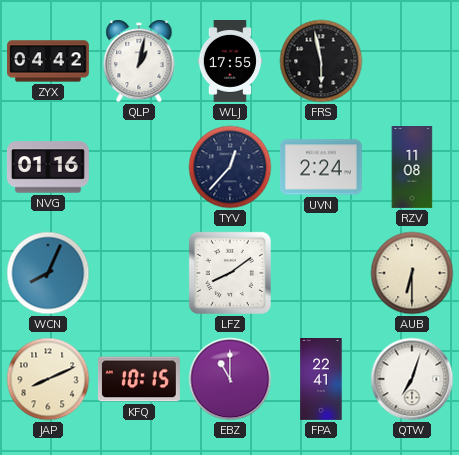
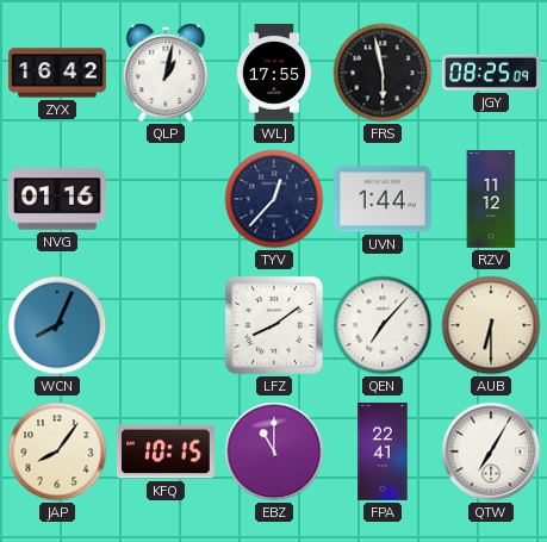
ZYX: 04:42 -> 16:42
JGY: none -> 08:25
UVN: 2:24 -> 1:44
RZV: 11:08 -> 11:12
QEN: none -> 7:07
JAP: 8:11 -> 8:06
QTW: 7:03 -> 7:05
